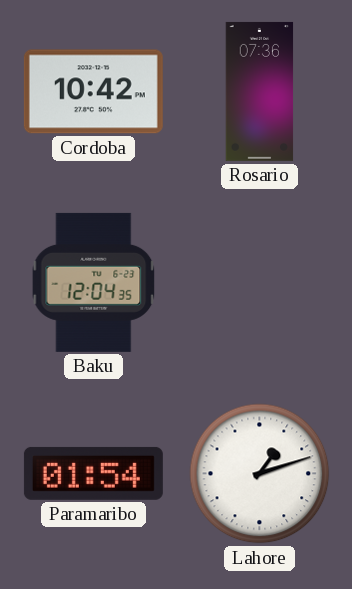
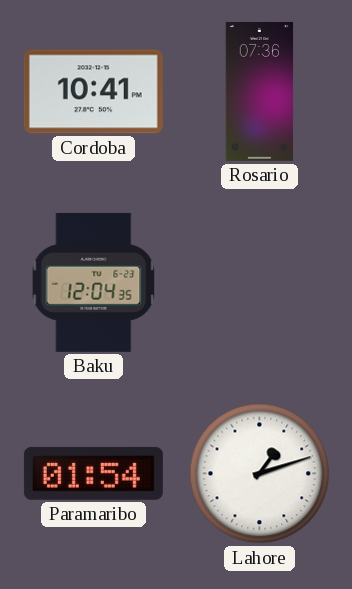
Cordoba: 10:42 -> 10:41
